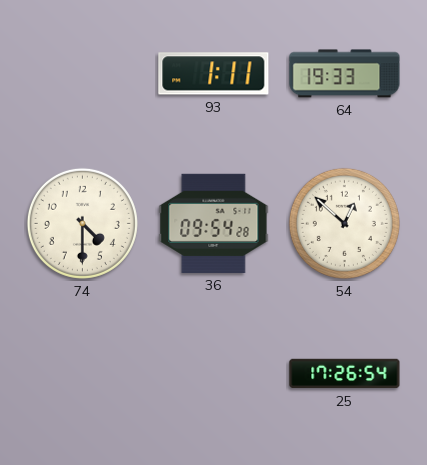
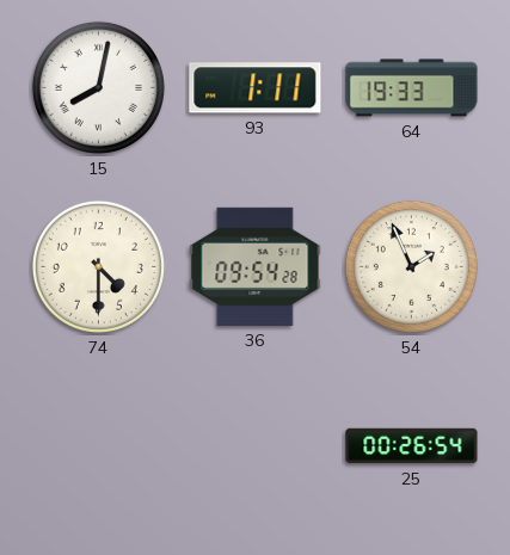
15: none -> 8:02
54: 12:52 -> 1:56
25: 17:26 -> 00:26
